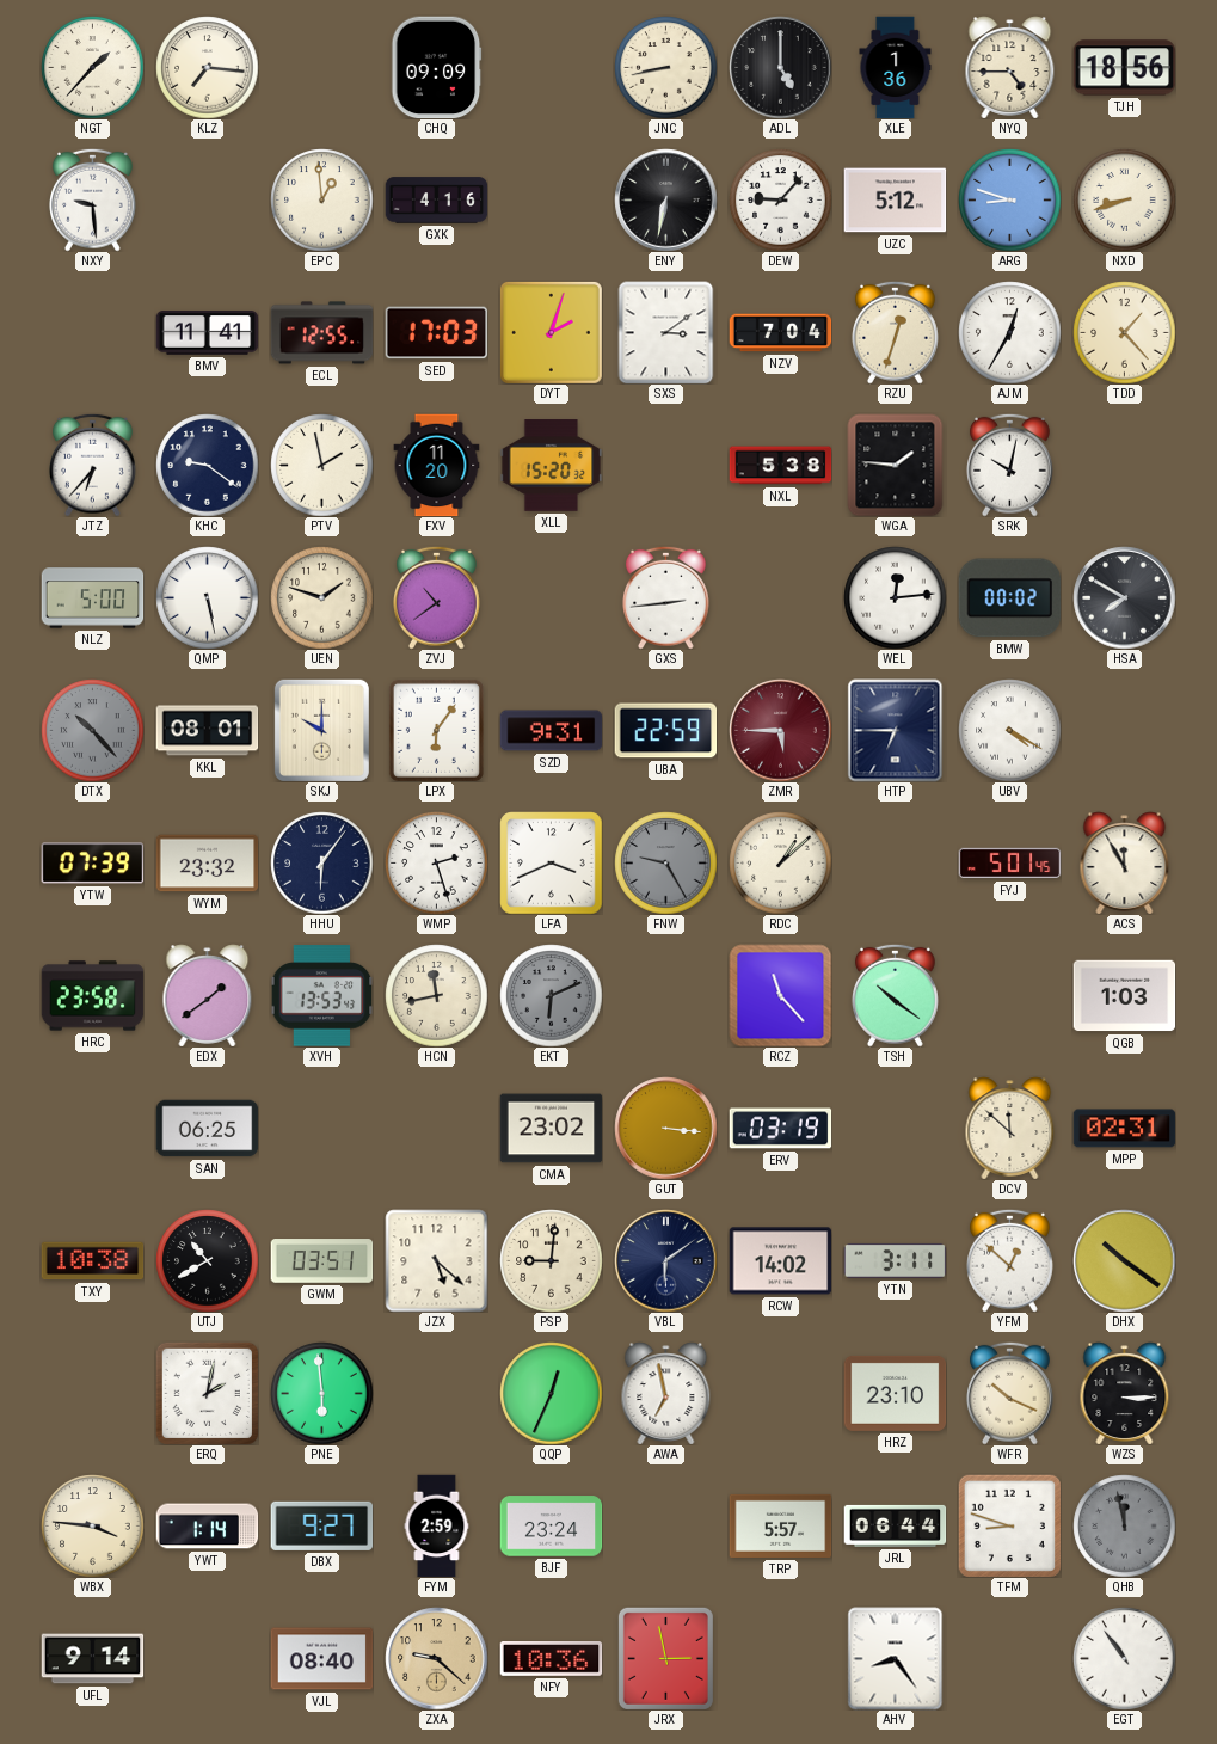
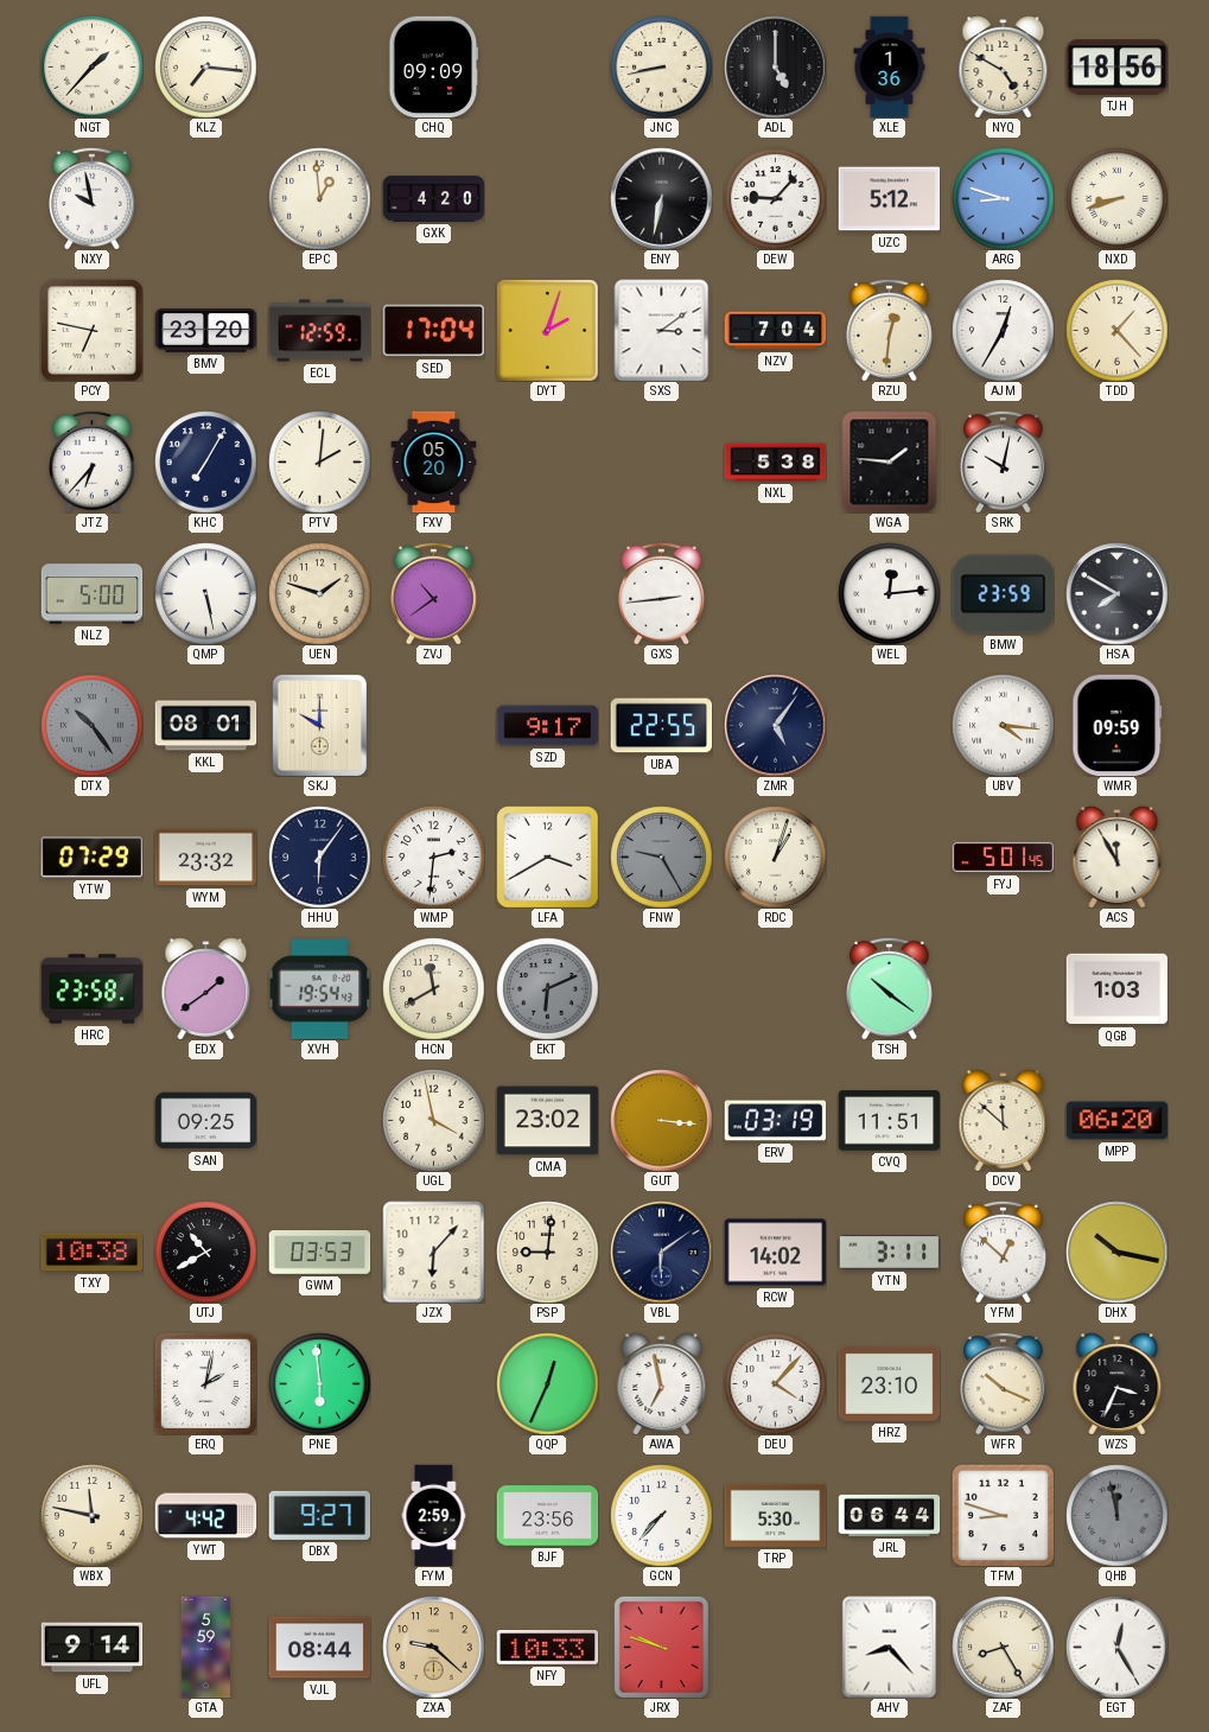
NYQ: 4:45 -> 4:50
NXY: 9:29 -> 9:58
GXK: 4:16 -> 4:20
PCY: none -> 6:47
BMV: 11:41 -> 23:20
ECL: 12:55 -> 12:59
SED: 17:03 -> 17:04
RZU: 12:33 -> 12:31
KHC: 9:21 -> 7:05
PTV: 1:58 -> 2:01
FXV: 11:20 -> 05:20
XLL: 15:20 -> none
BMW: 00:02 -> 23:59
DTX: 10:23 -> 10:24
LPX: 6:06 -> none
SZD: 9:31 -> 9:17
UBA: 22:59 -> 22:55
ZMR: 5:45 -> 5:06
ZMR dial: burgundy -> navy
HTP: 6:45 -> none
UBV: 4:20 -> 4:16
WMR: none -> 09:59
YTW: 07:39 -> 07:29
WMP: 2:27 -> 2:31
LFA: 3:41 -> 3:40
RDC: 1:08 -> 1:03
XVH: 13:53 -> 19:54
HCN: 11:43 -> 11:40
RCZ: 11:23 -> none
SAN: 06:25 -> 09:25
UGL: none -> 3:58
CVQ: none -> 11:51
MPP: 02:31 -> 06:20
GWM: 03:51 -> 03:53
JZX: 5:22 -> 6:07
DHX: 10:21 -> 10:17
DEU: none -> 4:07
WZS: 3:15 -> 3:34
WBX: 3:46 -> 11:47
YWT: 1:14 -> 4:42
BJF: 23:24 -> 23:56
GCN: none -> 7:37
TRP: 5:57 -> 5:30
GTA: none -> 5:59
VJL: 08:40 -> 08:44
NFY: 10:36 -> 10:33
JRX: 2:58 -> 9:48
AHV: 8:24 -> 8:23
ZAF: none -> 8:25
EGT: 10:54 -> 12:25
